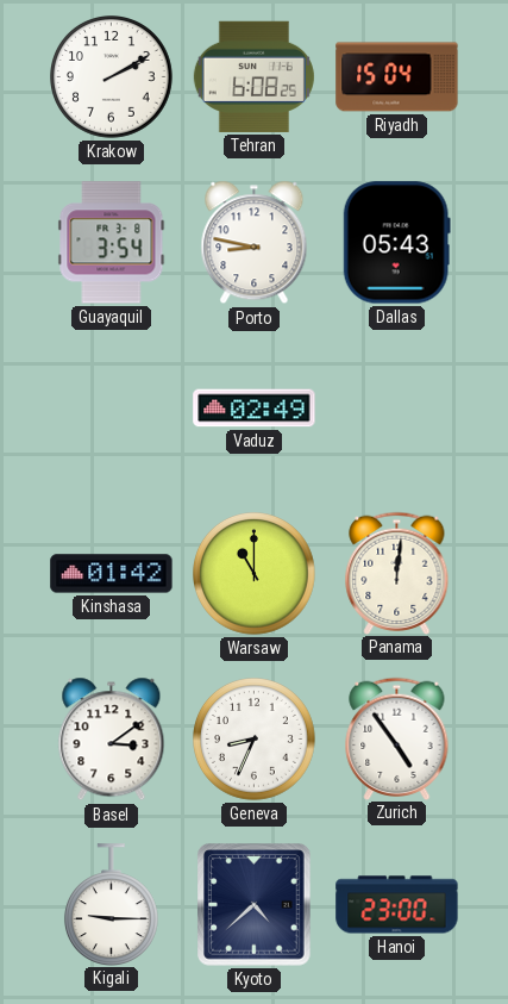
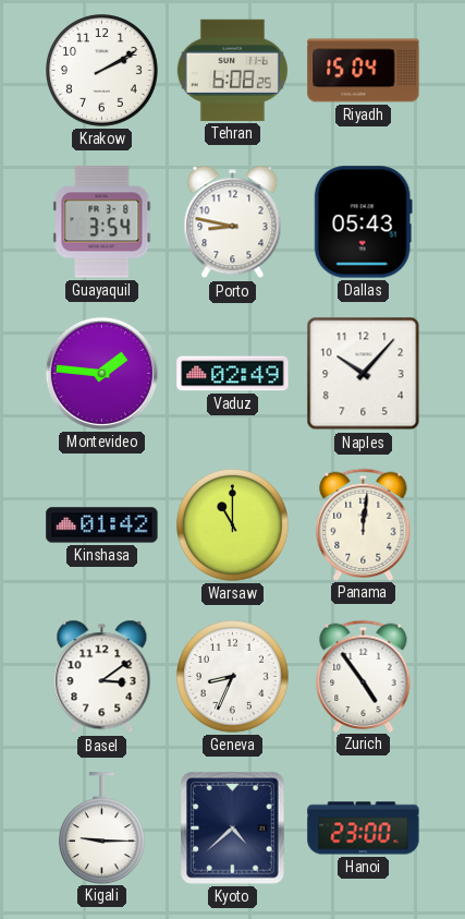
Montevideo: none -> 1:46
Naples: none -> 10:07
